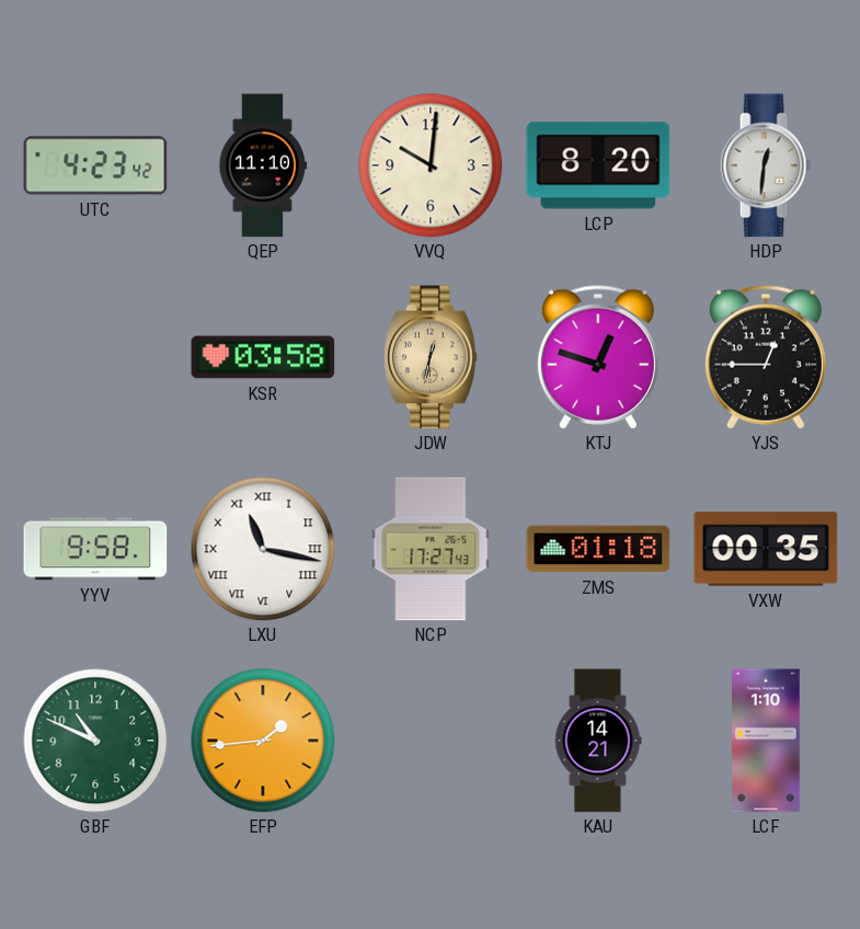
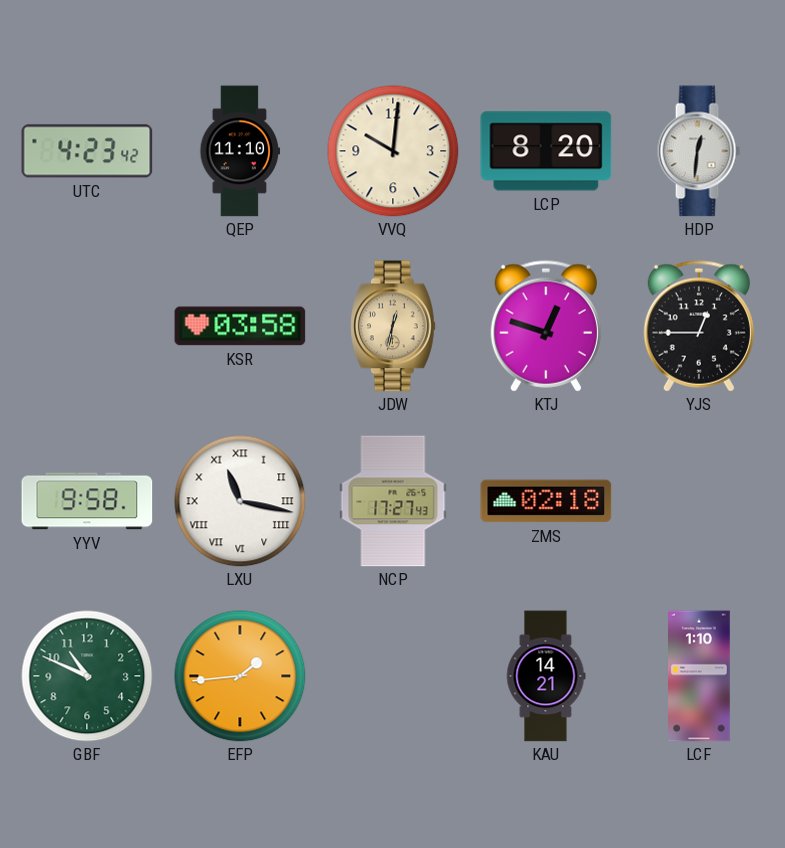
ZMS: 01:18 -> 02:18
VXW: 00:35 -> none
